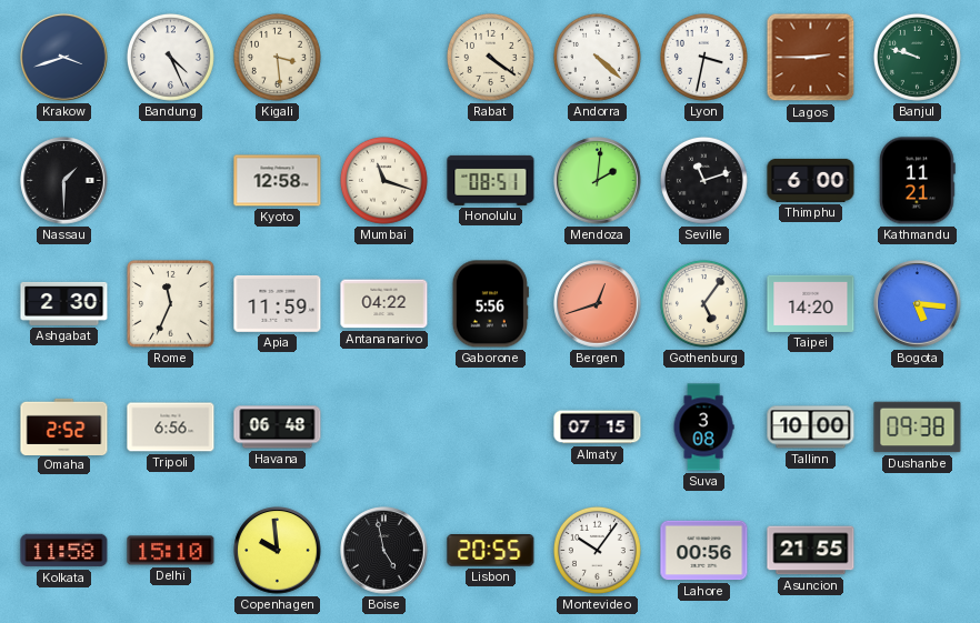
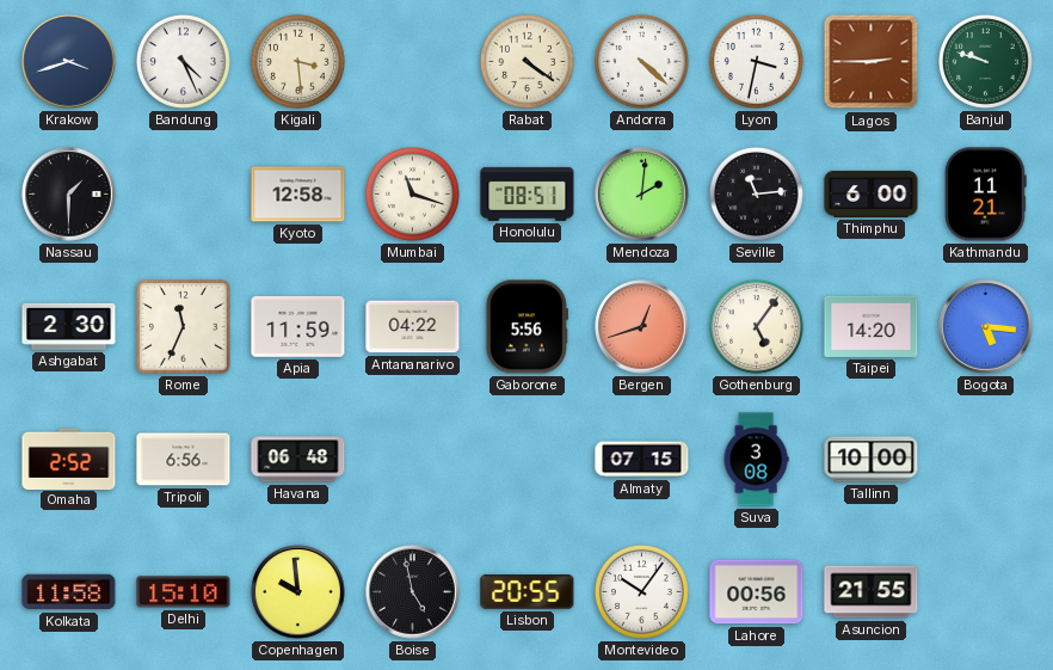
Seville: 11:12 -> 11:14
Dushanbe: 09:38 -> none
